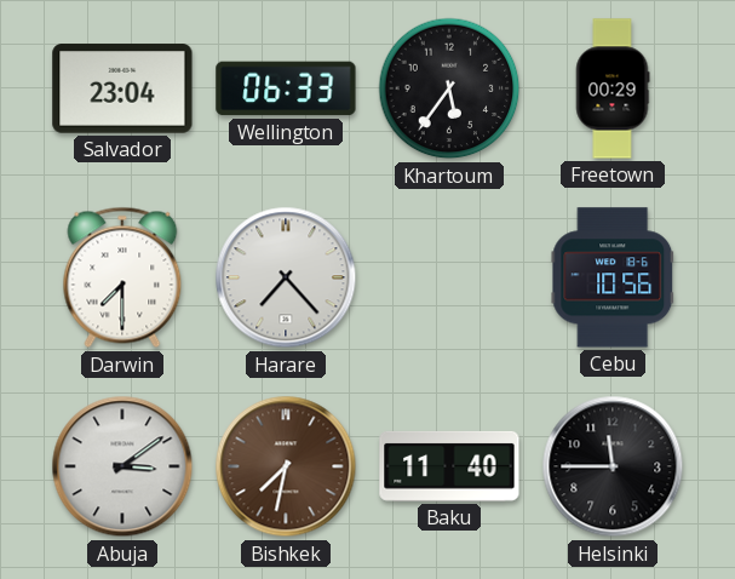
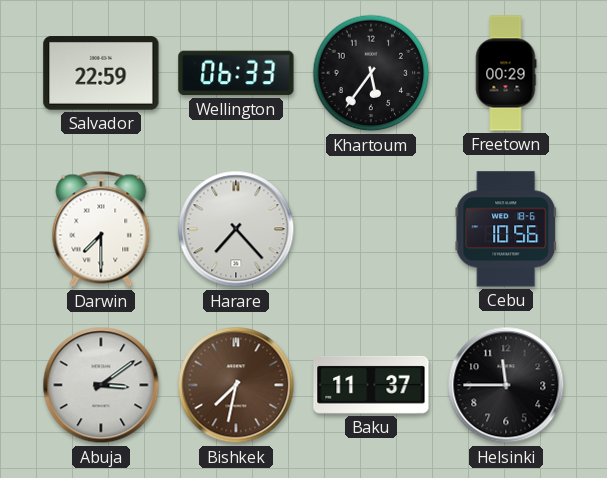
Salvador: 23:04 -> 22:59
Baku: 11:40 -> 11:37
